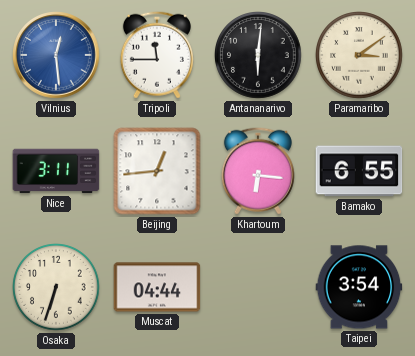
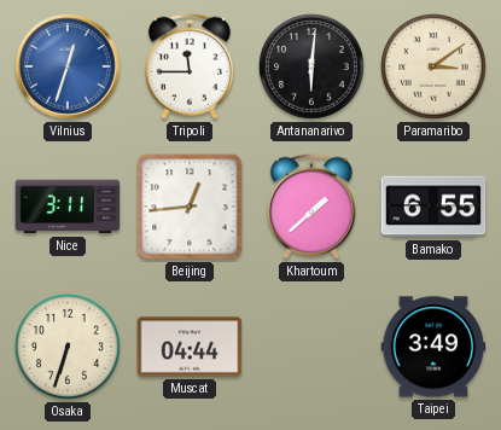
Vilnius: 12:29 -> 12:33
Khartoum: 6:16 -> 1:38
Taipei: 3:54 -> 3:49
